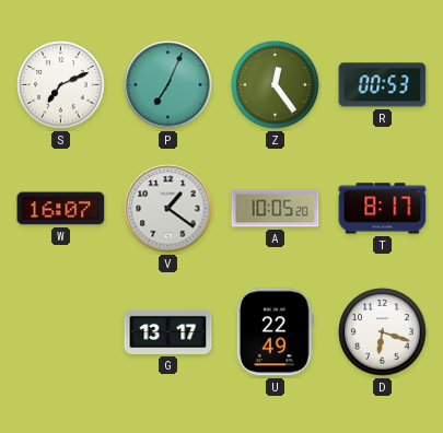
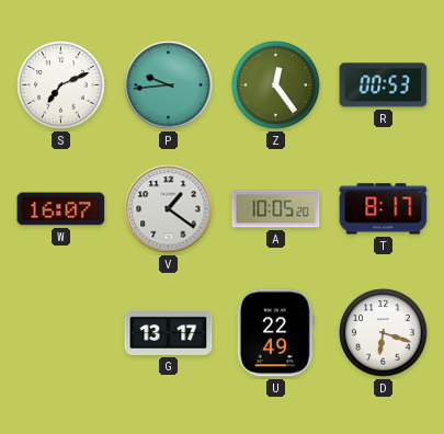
P: 7:04 -> 9:44
